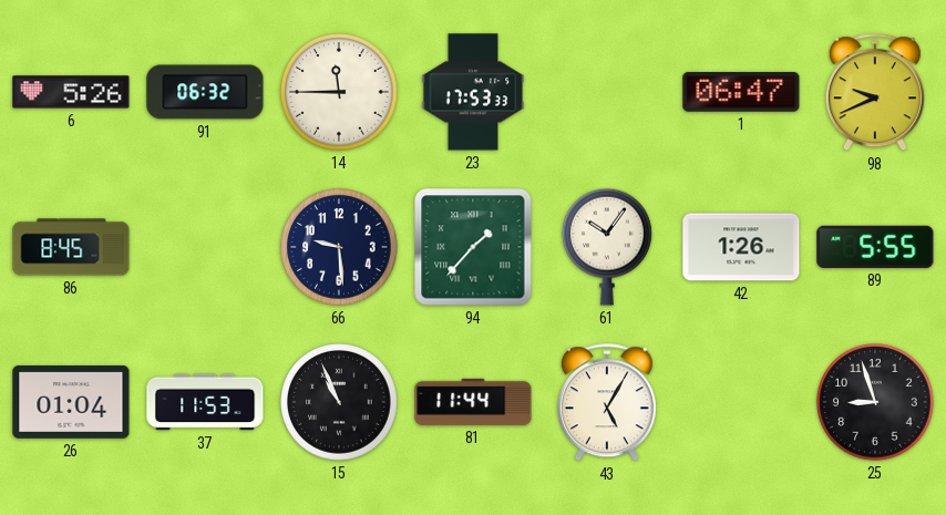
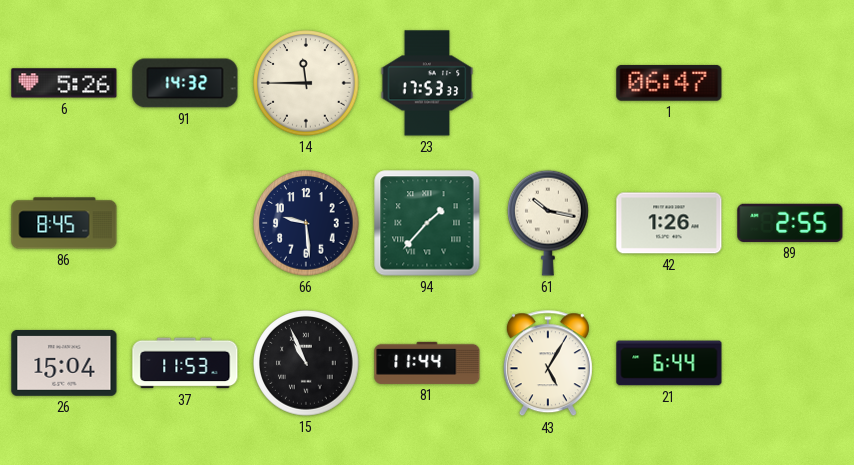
91: 06:32 -> 14:32
98: 9:41 -> none
61: 10:06 -> 10:17
89: 5:55 -> 2:55
26: 01:04 -> 15:04
21: none -> 6:44
25: 8:57 -> none
